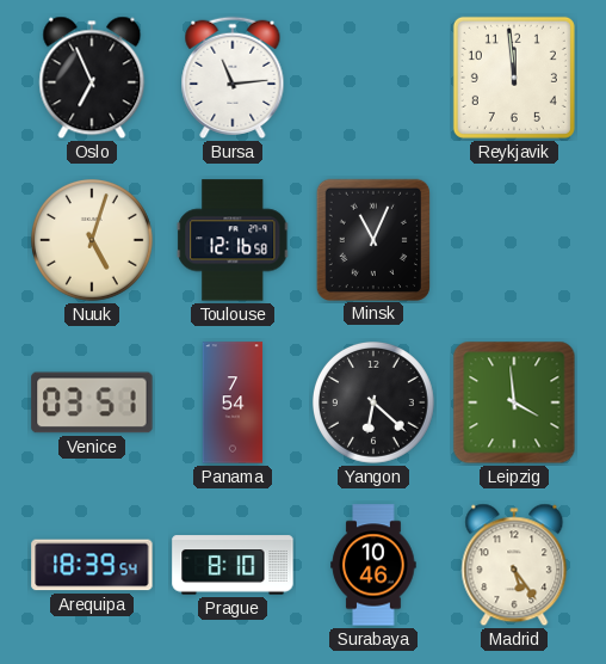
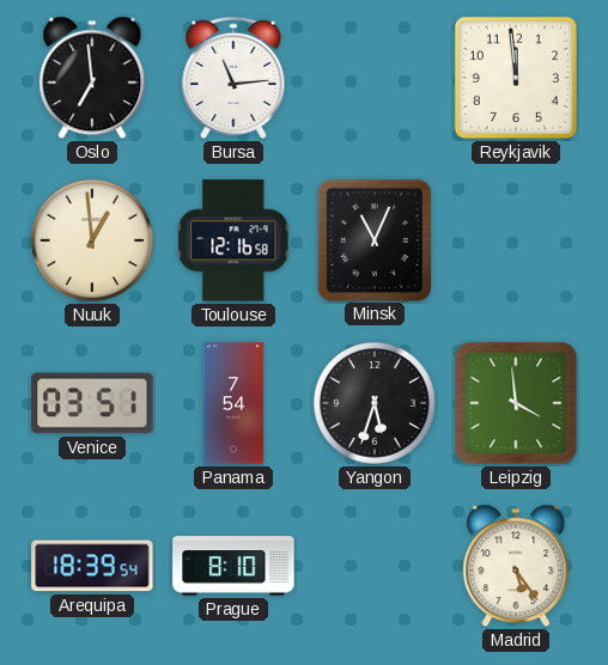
Oslo: 6:56 -> 6:59
Nuuk: 5:03 -> 12:59
Yangon: 6:22 -> 5:33
Surabaya: 10:46 -> none
